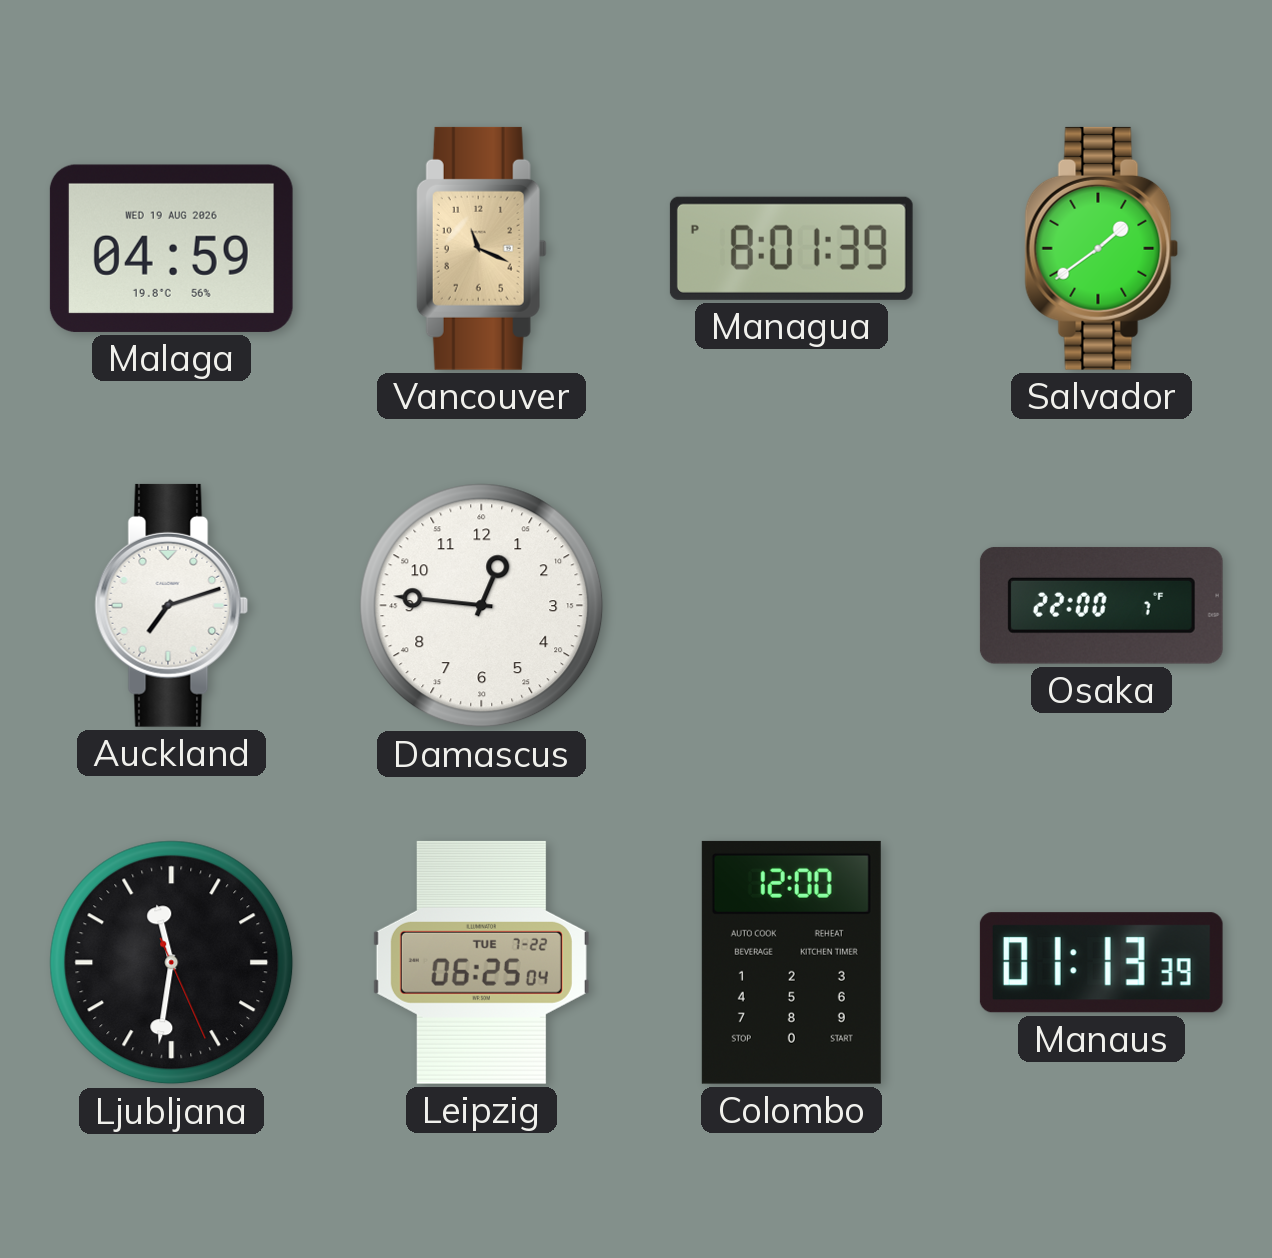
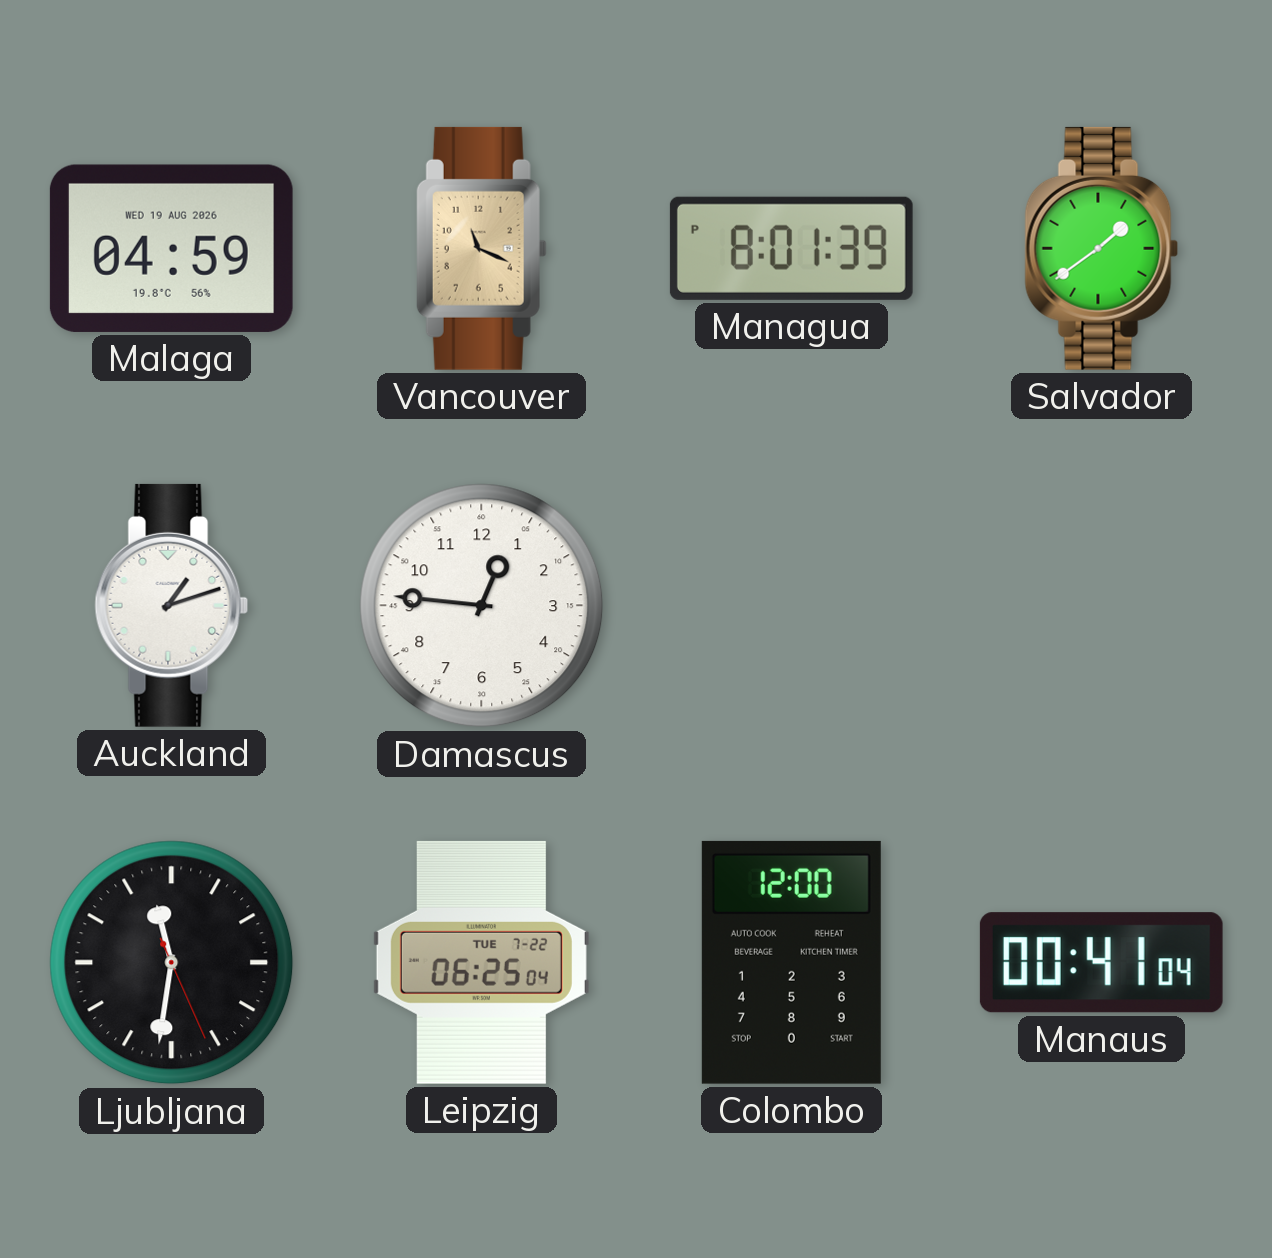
Auckland: 7:12 -> 1:12
Osaka: 22:00 -> none
Manaus: 01:13 -> 00:41
